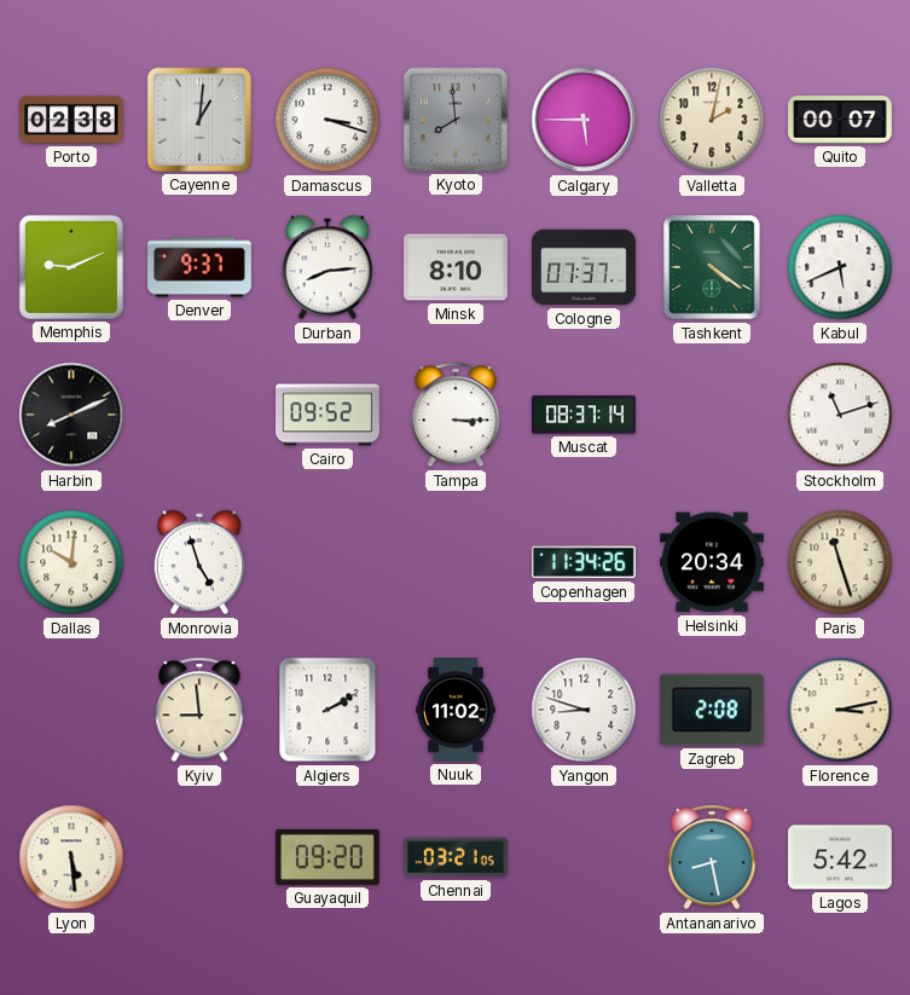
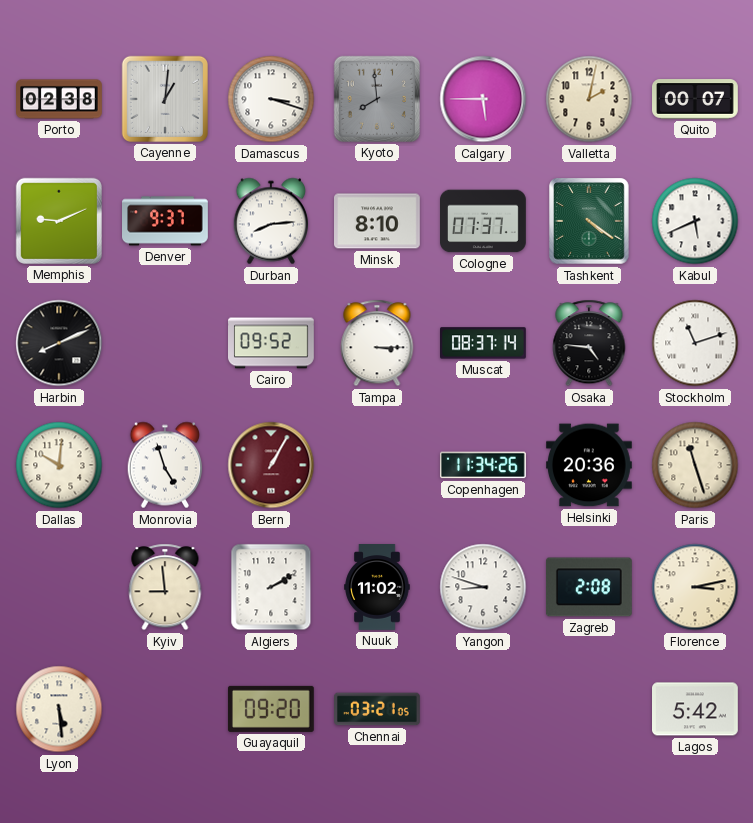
Osaka: none -> 4:46
Bern: none -> 1:05
Helsinki: 20:34 -> 20:36
Antananarivo: 8:28 -> none
